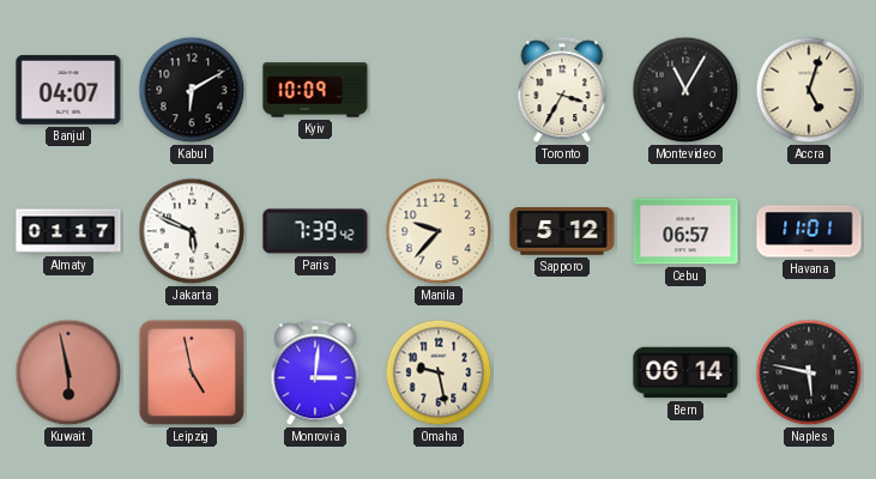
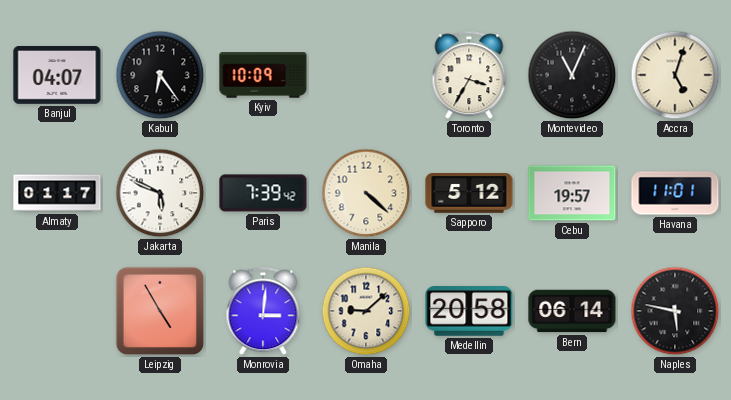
Kabul: 6:10 -> 6:24
Montevideo: 11:05 -> 11:04
Manila: 9:37 -> 4:22
Cebu: 06:57 -> 19:57
Kuwait: 5:58 -> none
Leipzig: 4:58 -> 4:55
Omaha: 9:28 -> 9:08
Medellin: none -> 20:58
